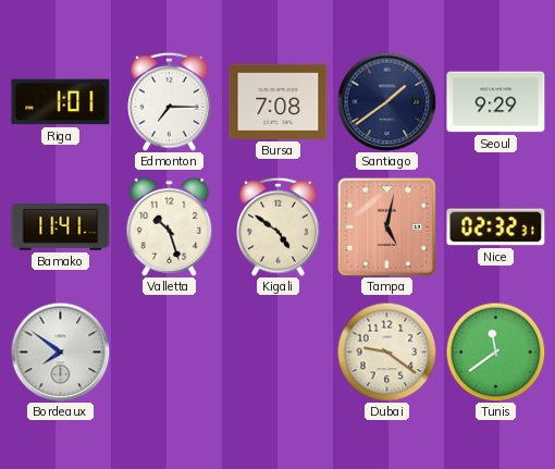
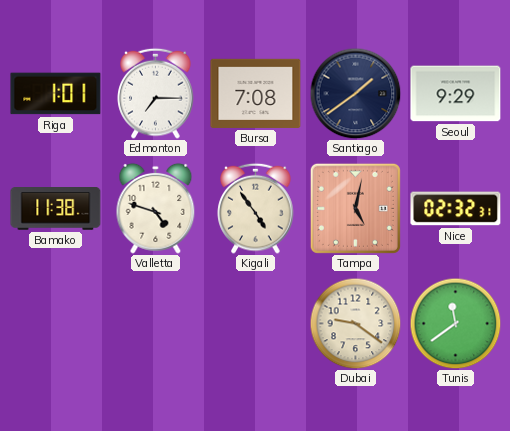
Bamako: 11:41 -> 11:38
Valletta: 10:27 -> 4:48
Kigali: 4:51 -> 4:54
Bordeaux: 7:51 -> none
